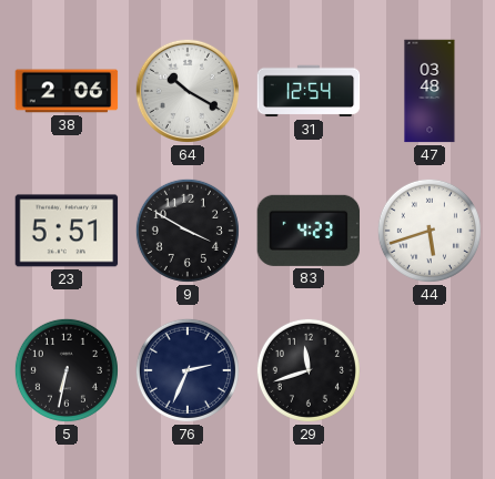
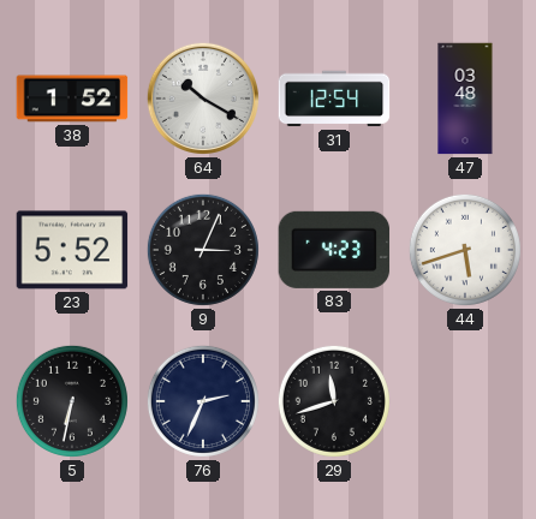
38: 2:06 -> 1:52
23: 5:51 -> 5:52
9: 3:50 -> 3:04
